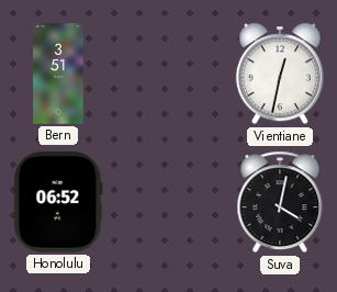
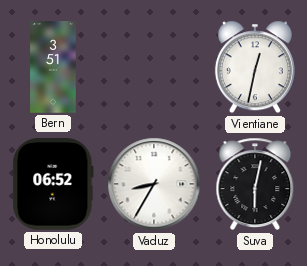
Vaduz: none -> 8:35
Suva: 4:02 -> 6:02
